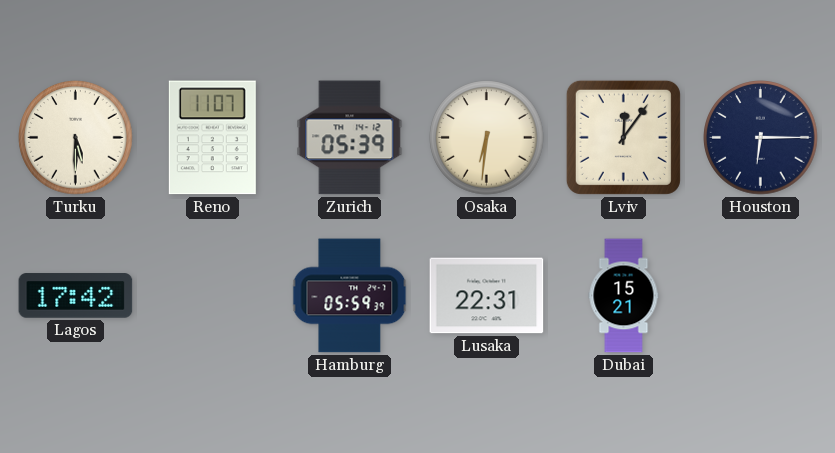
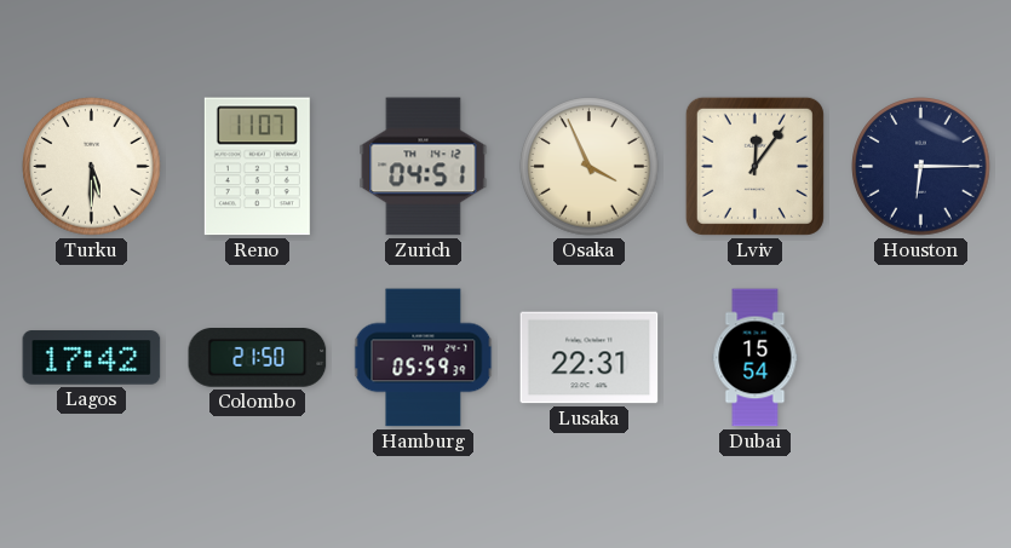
Zurich: 05:39 -> 04:51
Osaka: 6:31 -> 3:56
Colombo: none -> 21:50
Dubai: 15:21 -> 15:54
